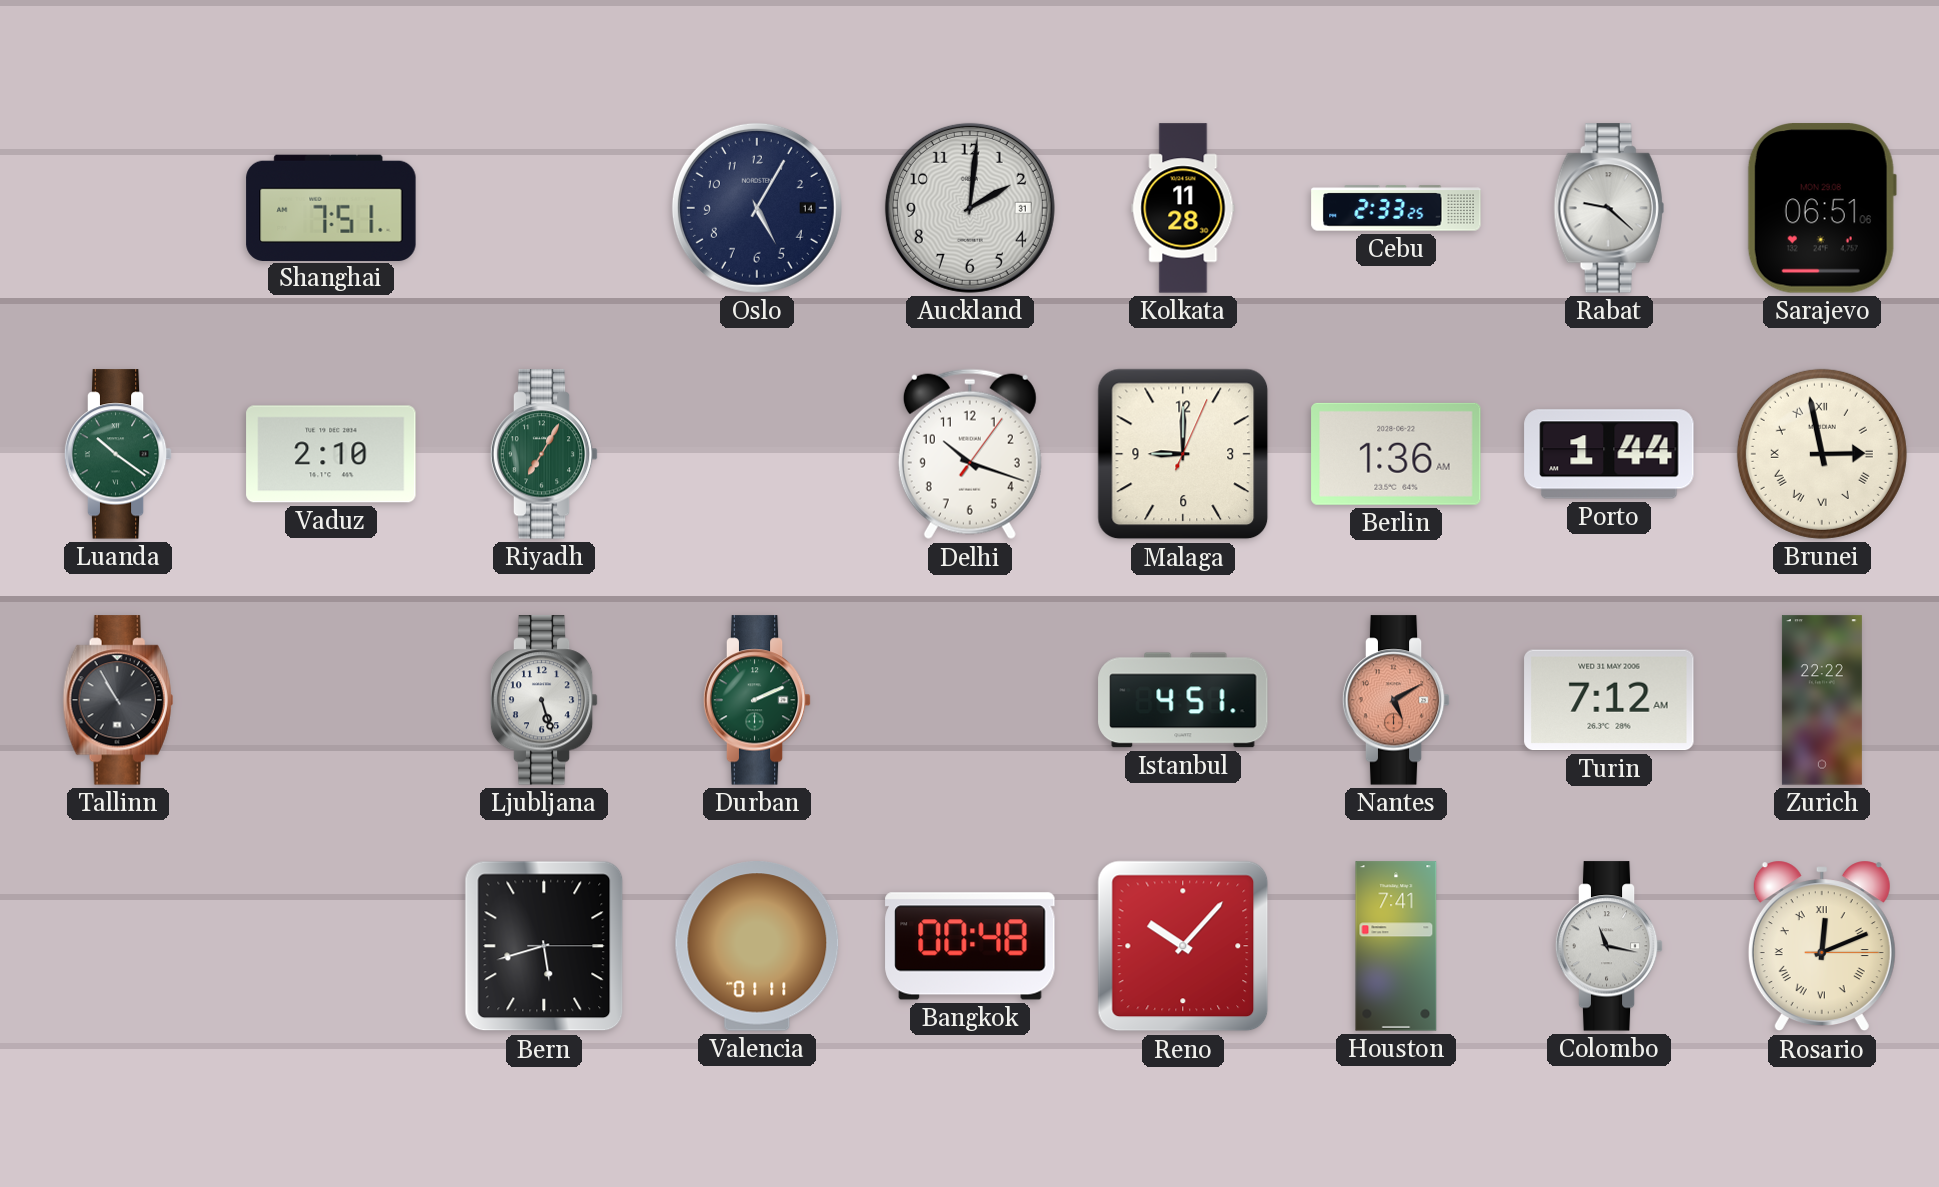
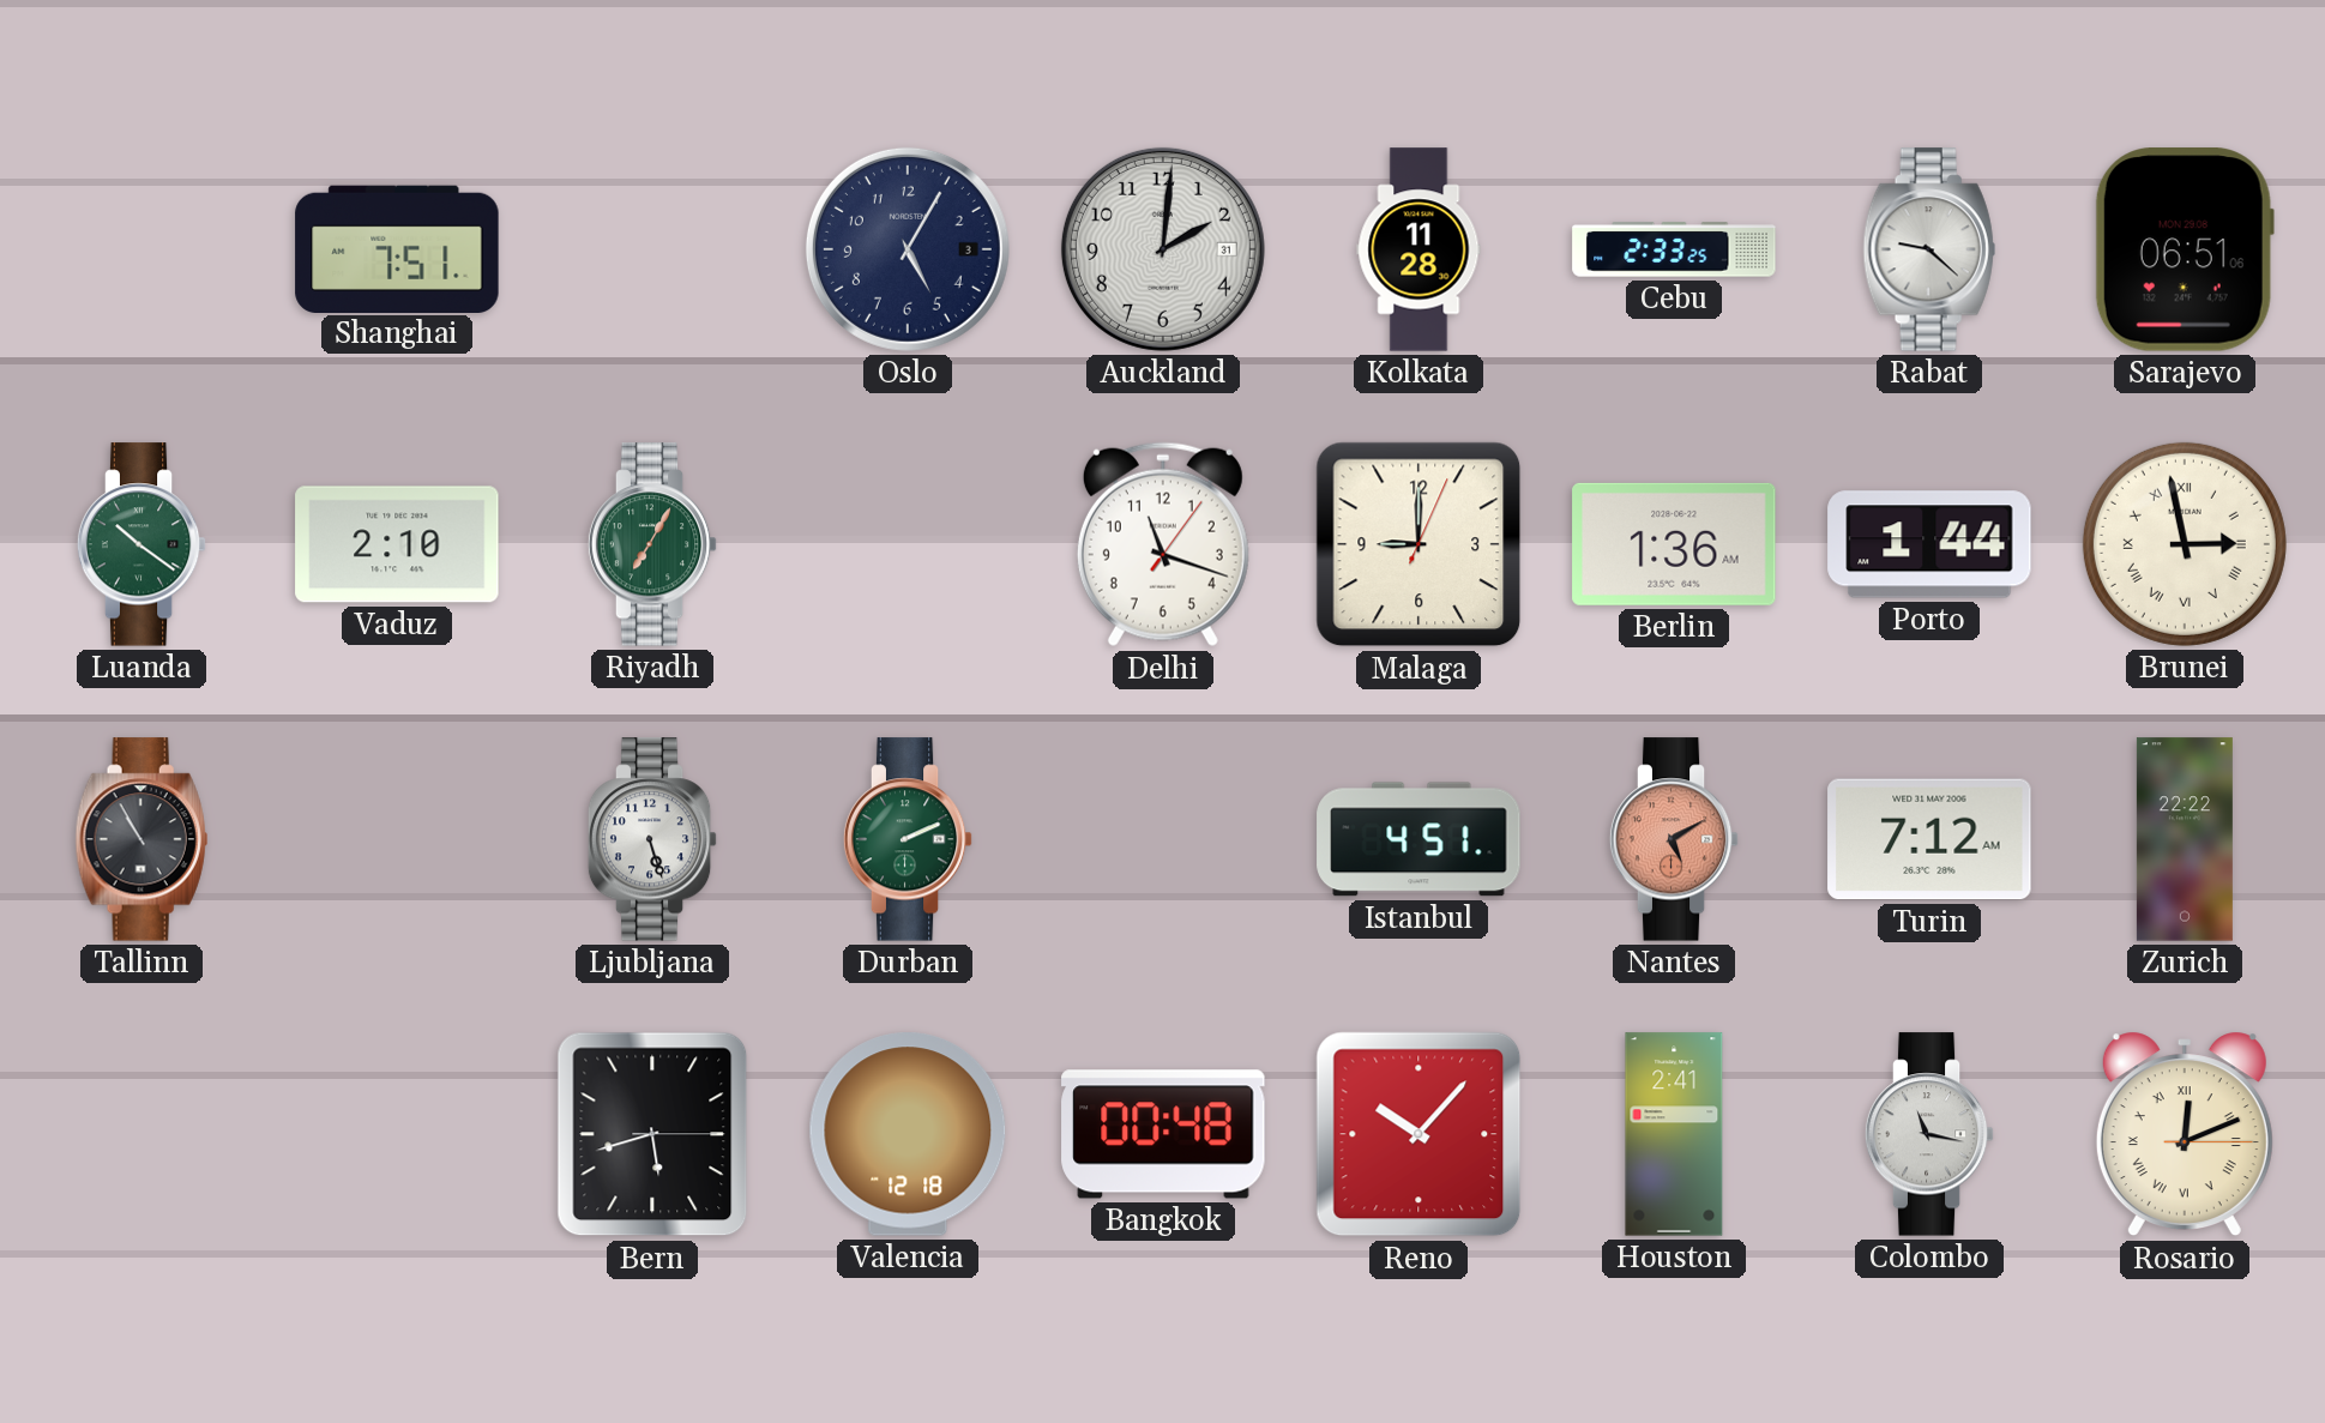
Oslo date: 14 -> 3
Delhi: 10:18 -> 11:18
Valencia: 01:11 -> 12:18
Houston: 7:41 -> 2:41
